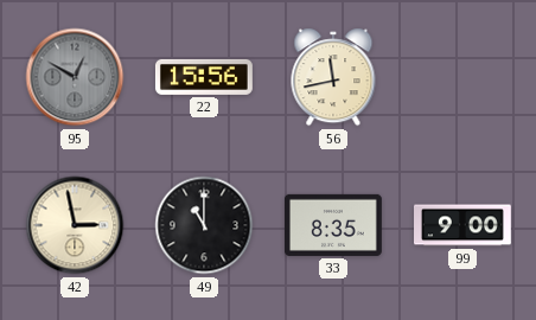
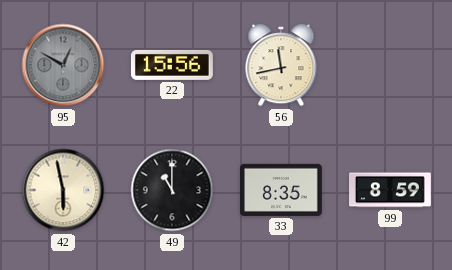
42: 2:58 -> 5:58
99: 9:00 -> 8:59
